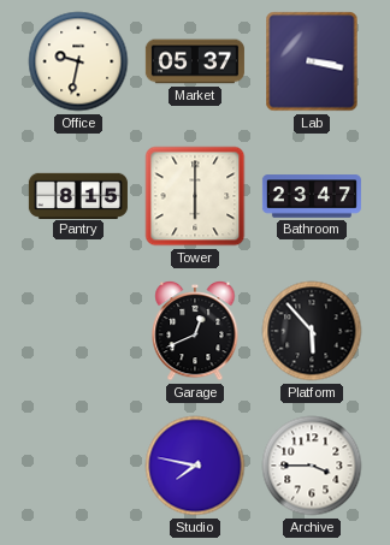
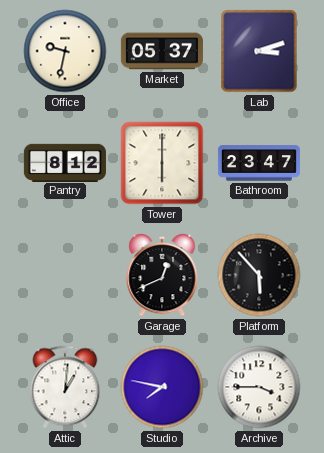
Lab: 3:17 -> 3:12
Pantry: 8:15 -> 8:12
Attic: none -> 1:01
